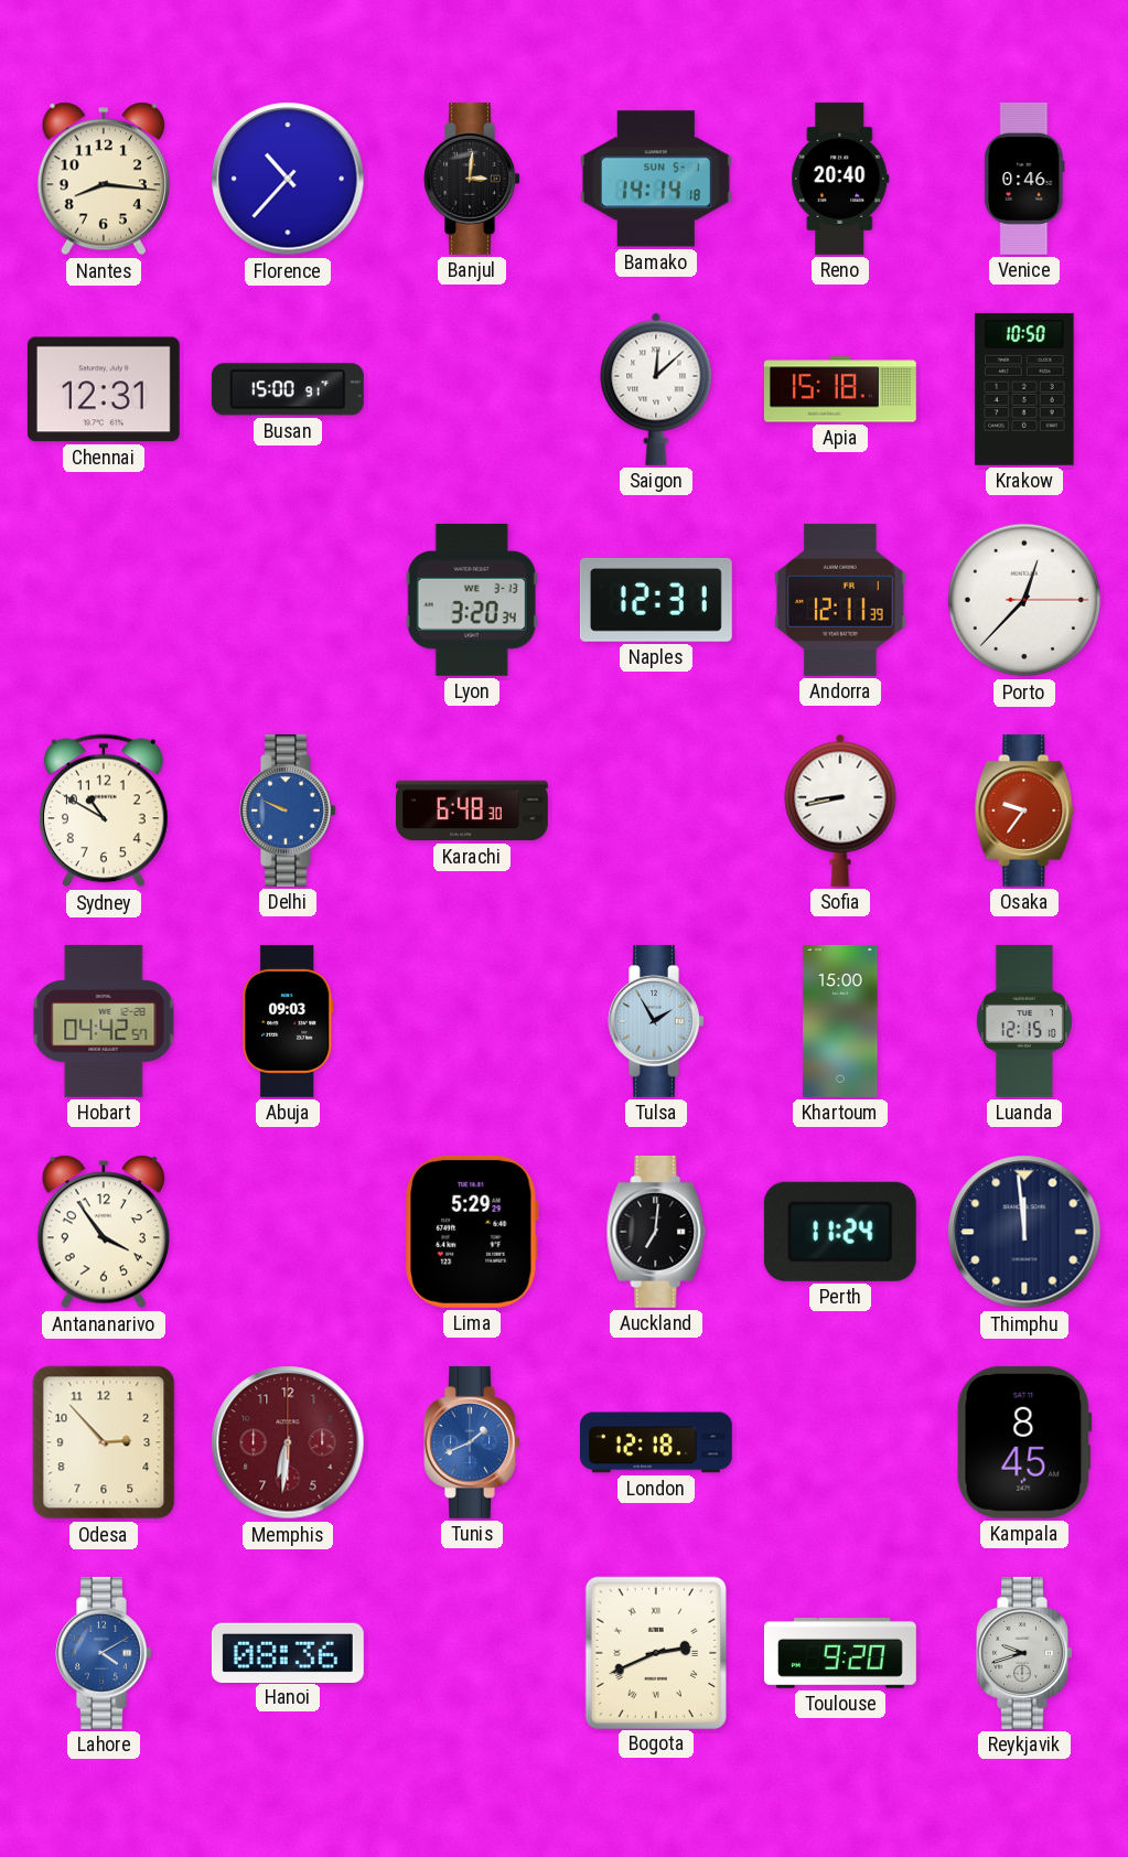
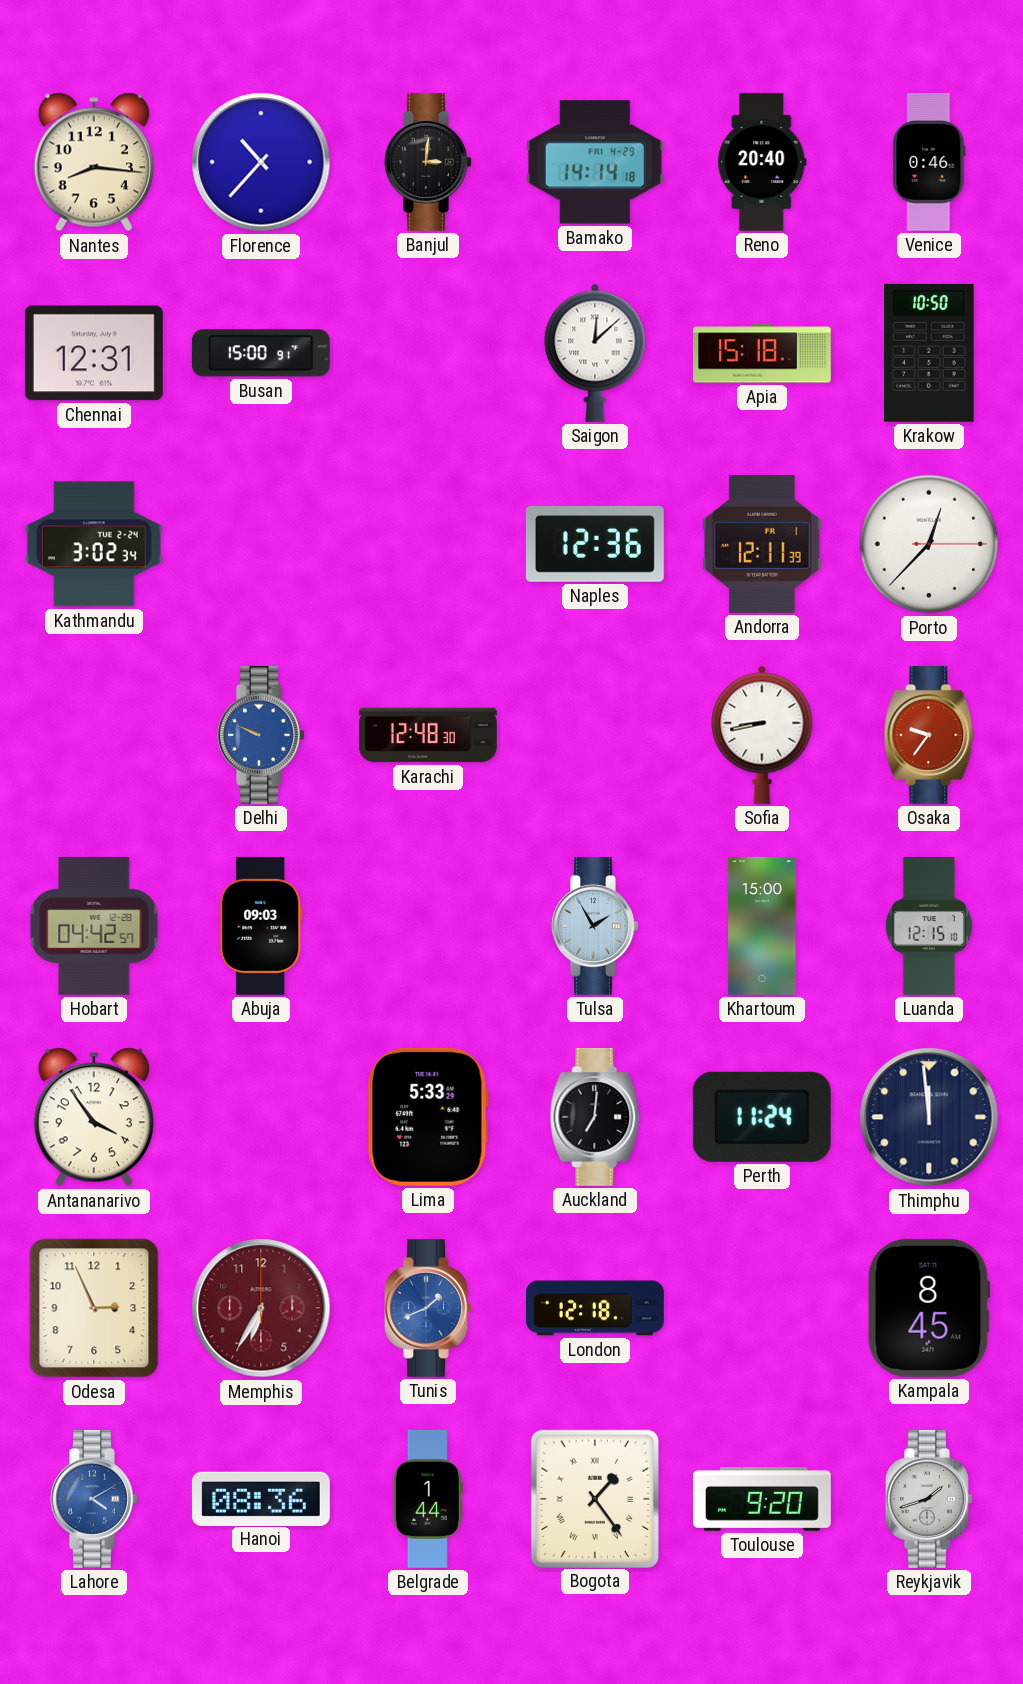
Bamako date: SUN 5-1 -> FRI 4-29
Kathmandu: none -> 3:02
Lyon: 3:20 -> none
Naples: 12:31 -> 12:36
Sydney: 10:50 -> none
Karachi: 6:48 -> 12:48
Lima: 5:29 -> 5:33
Odesa: 2:53 -> 2:56
Memphis: 6:31 -> 6:35
Belgrade: none -> 1:44
Bogota: 2:41 -> 1:24
Reykjavik: 9:42 -> 1:42
